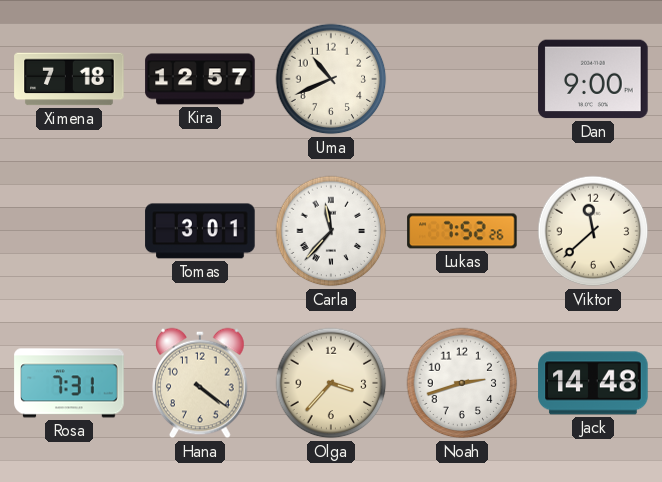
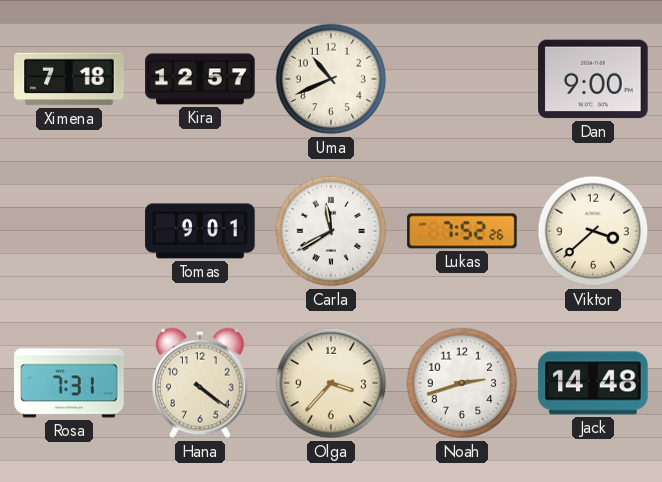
Tomas: 3:01 -> 9:01
Carla: 11:37 -> 11:40
Viktor: 11:38 -> 3:38
